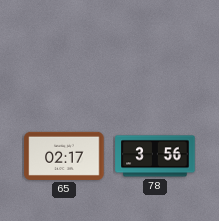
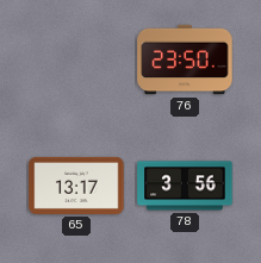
76: none -> 23:50
65: 02:17 -> 13:17
